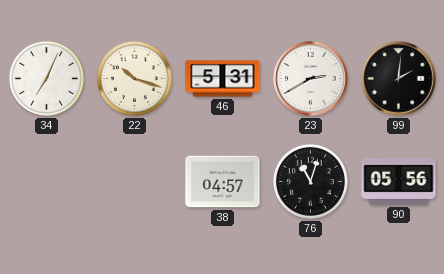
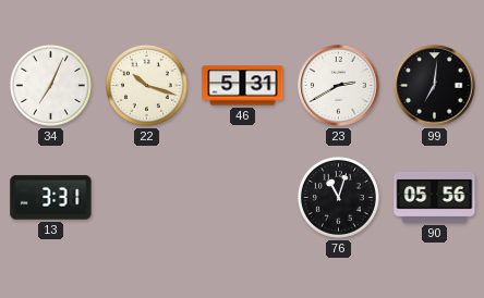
99: 2:01 -> 7:01
13: none -> 3:31
38: 04:57 -> none
